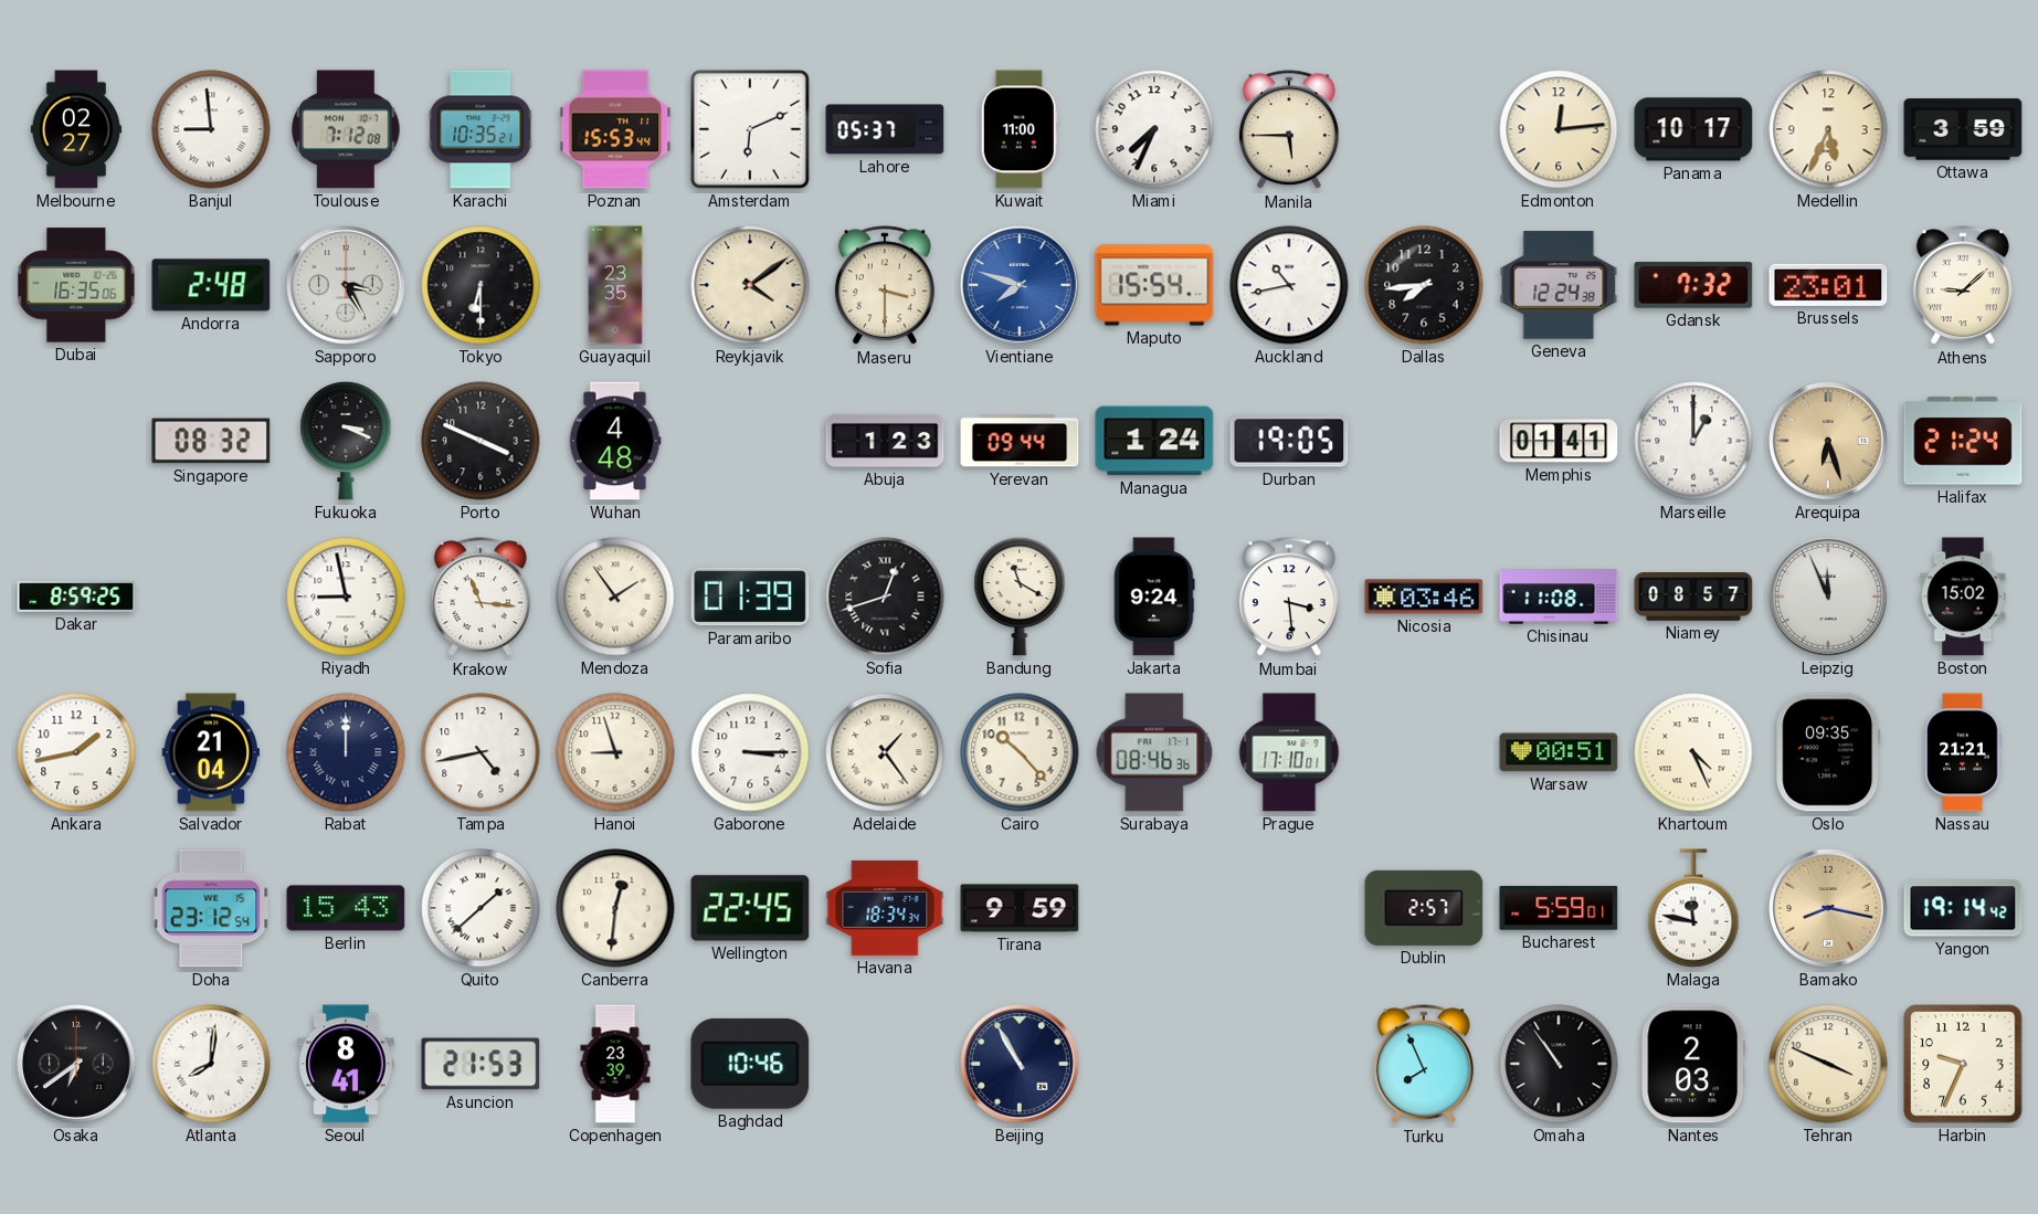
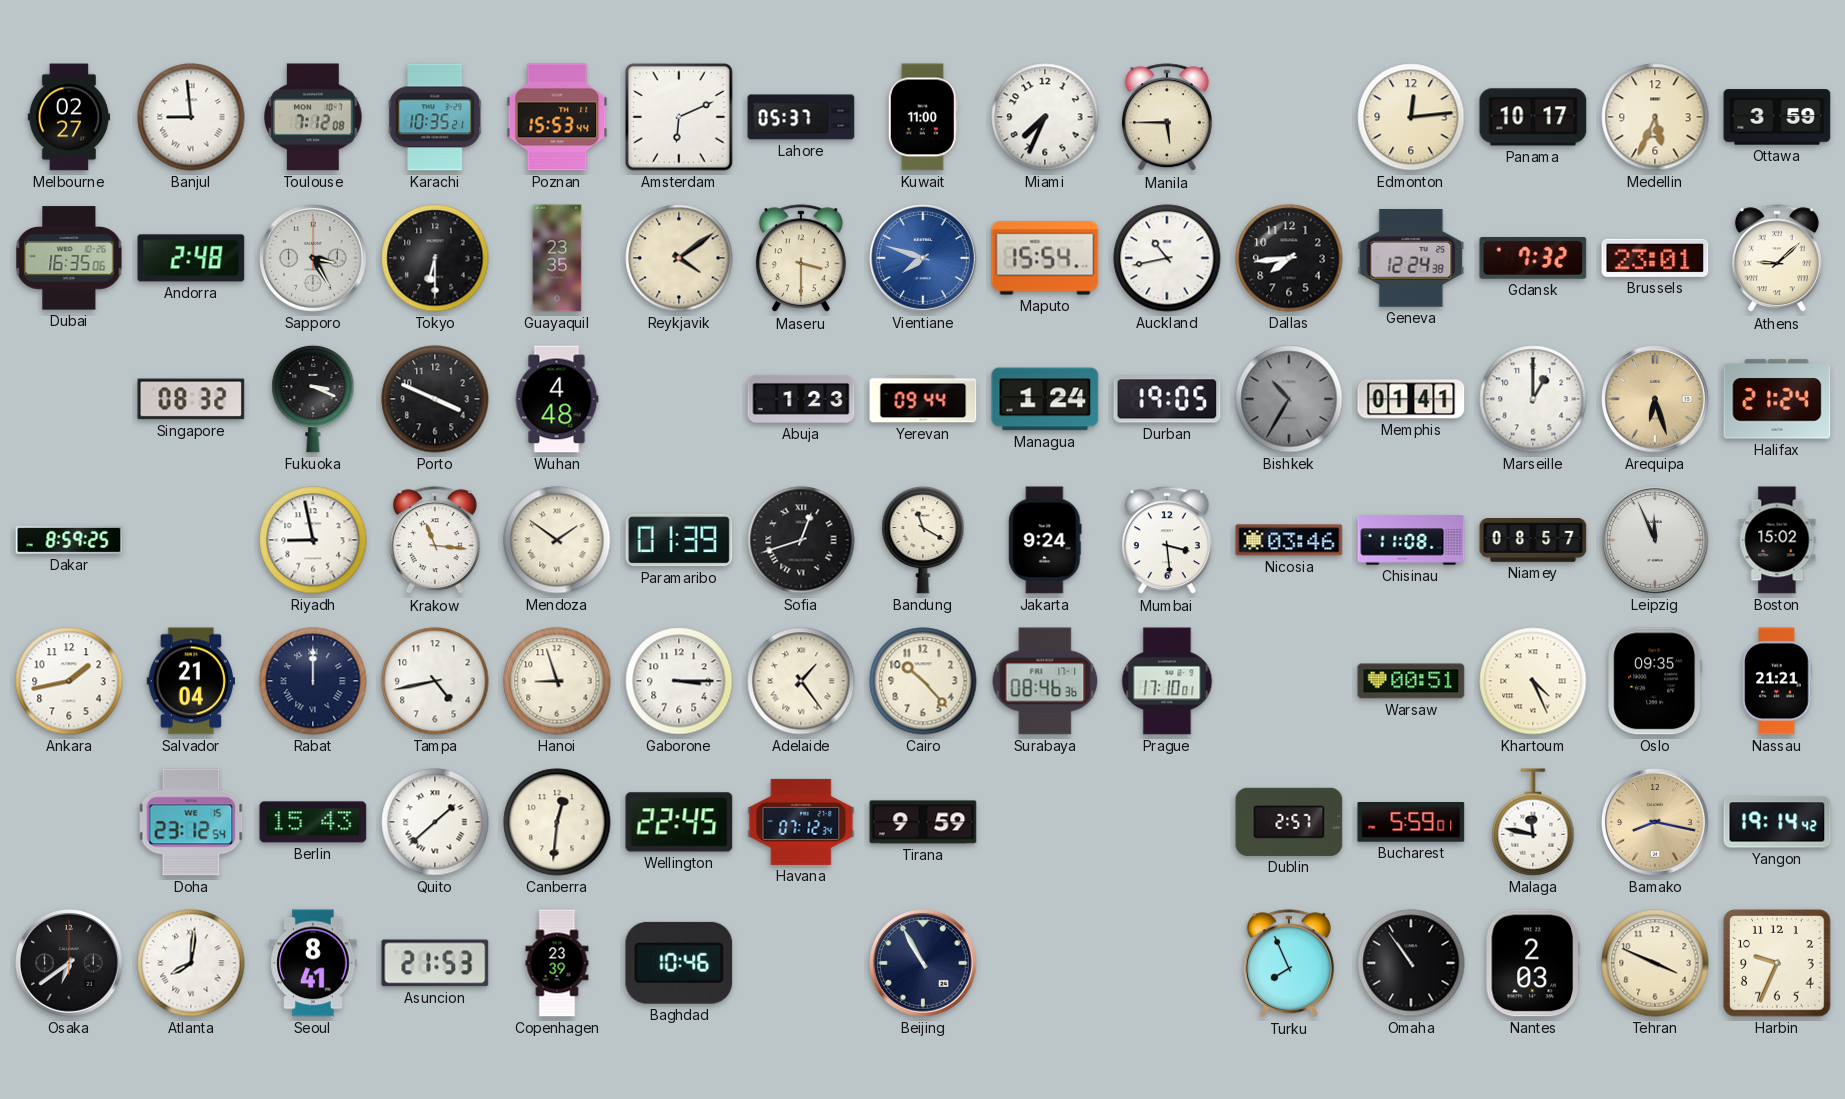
Bishkek: none -> 10:35
Mendoza: 1:54 -> 1:51
Havana: 18:34 -> 07:12
